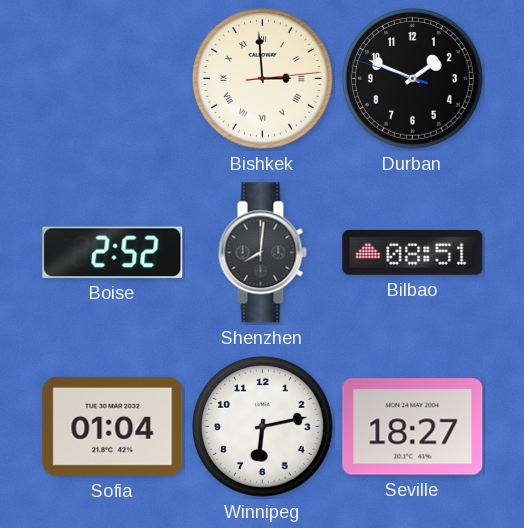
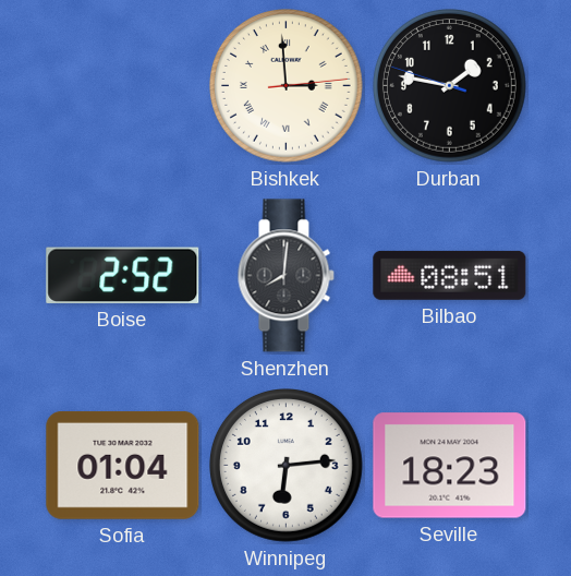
Durban: 1:48 -> 1:46
Winnipeg: 6:13 -> 6:14
Seville: 18:27 -> 18:23
